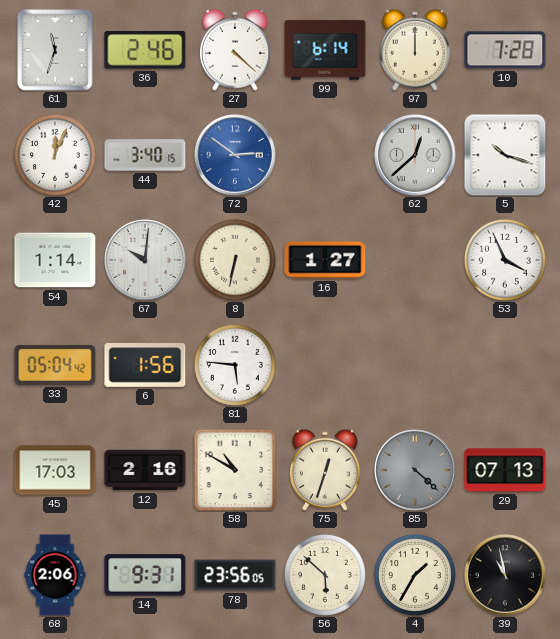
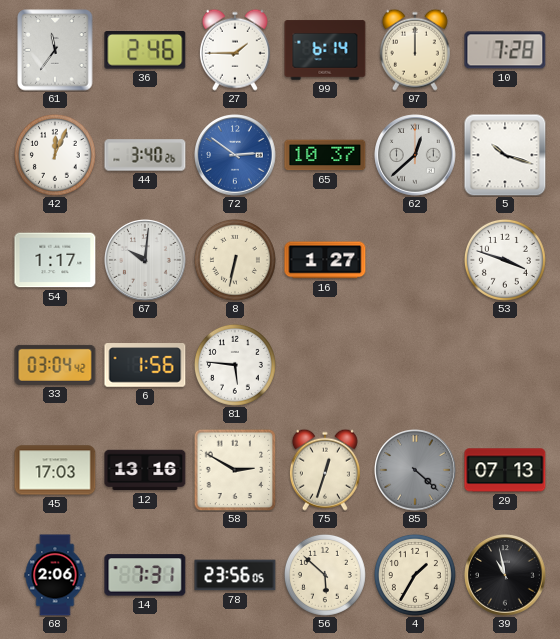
61: 11:33 -> 11:36
27: 4:22 -> 1:45
44: 3:40:15 -> 3:40:26
65: none -> 10:37
54: 1:14 -> 1:17
53: 3:56 -> 3:48
33: 05:04 -> 03:04
12: 2:16 -> 13:16
58: 10:50 -> 2:50
14: 9:31 -> 7:31
